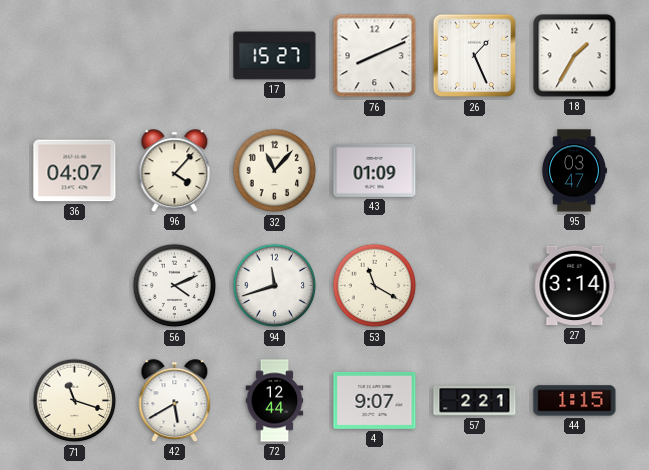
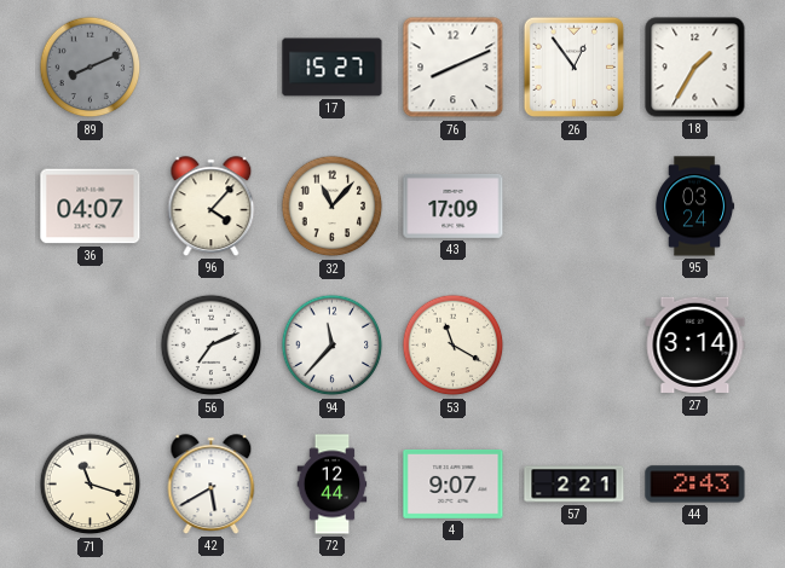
89: none -> 8:11
26: 1:26 -> 12:54
43: 01:09 -> 17:09
95: 03:47 -> 03:24
56: 4:11 -> 7:11
94: 11:42 -> 11:37
44: 1:15 -> 2:43
